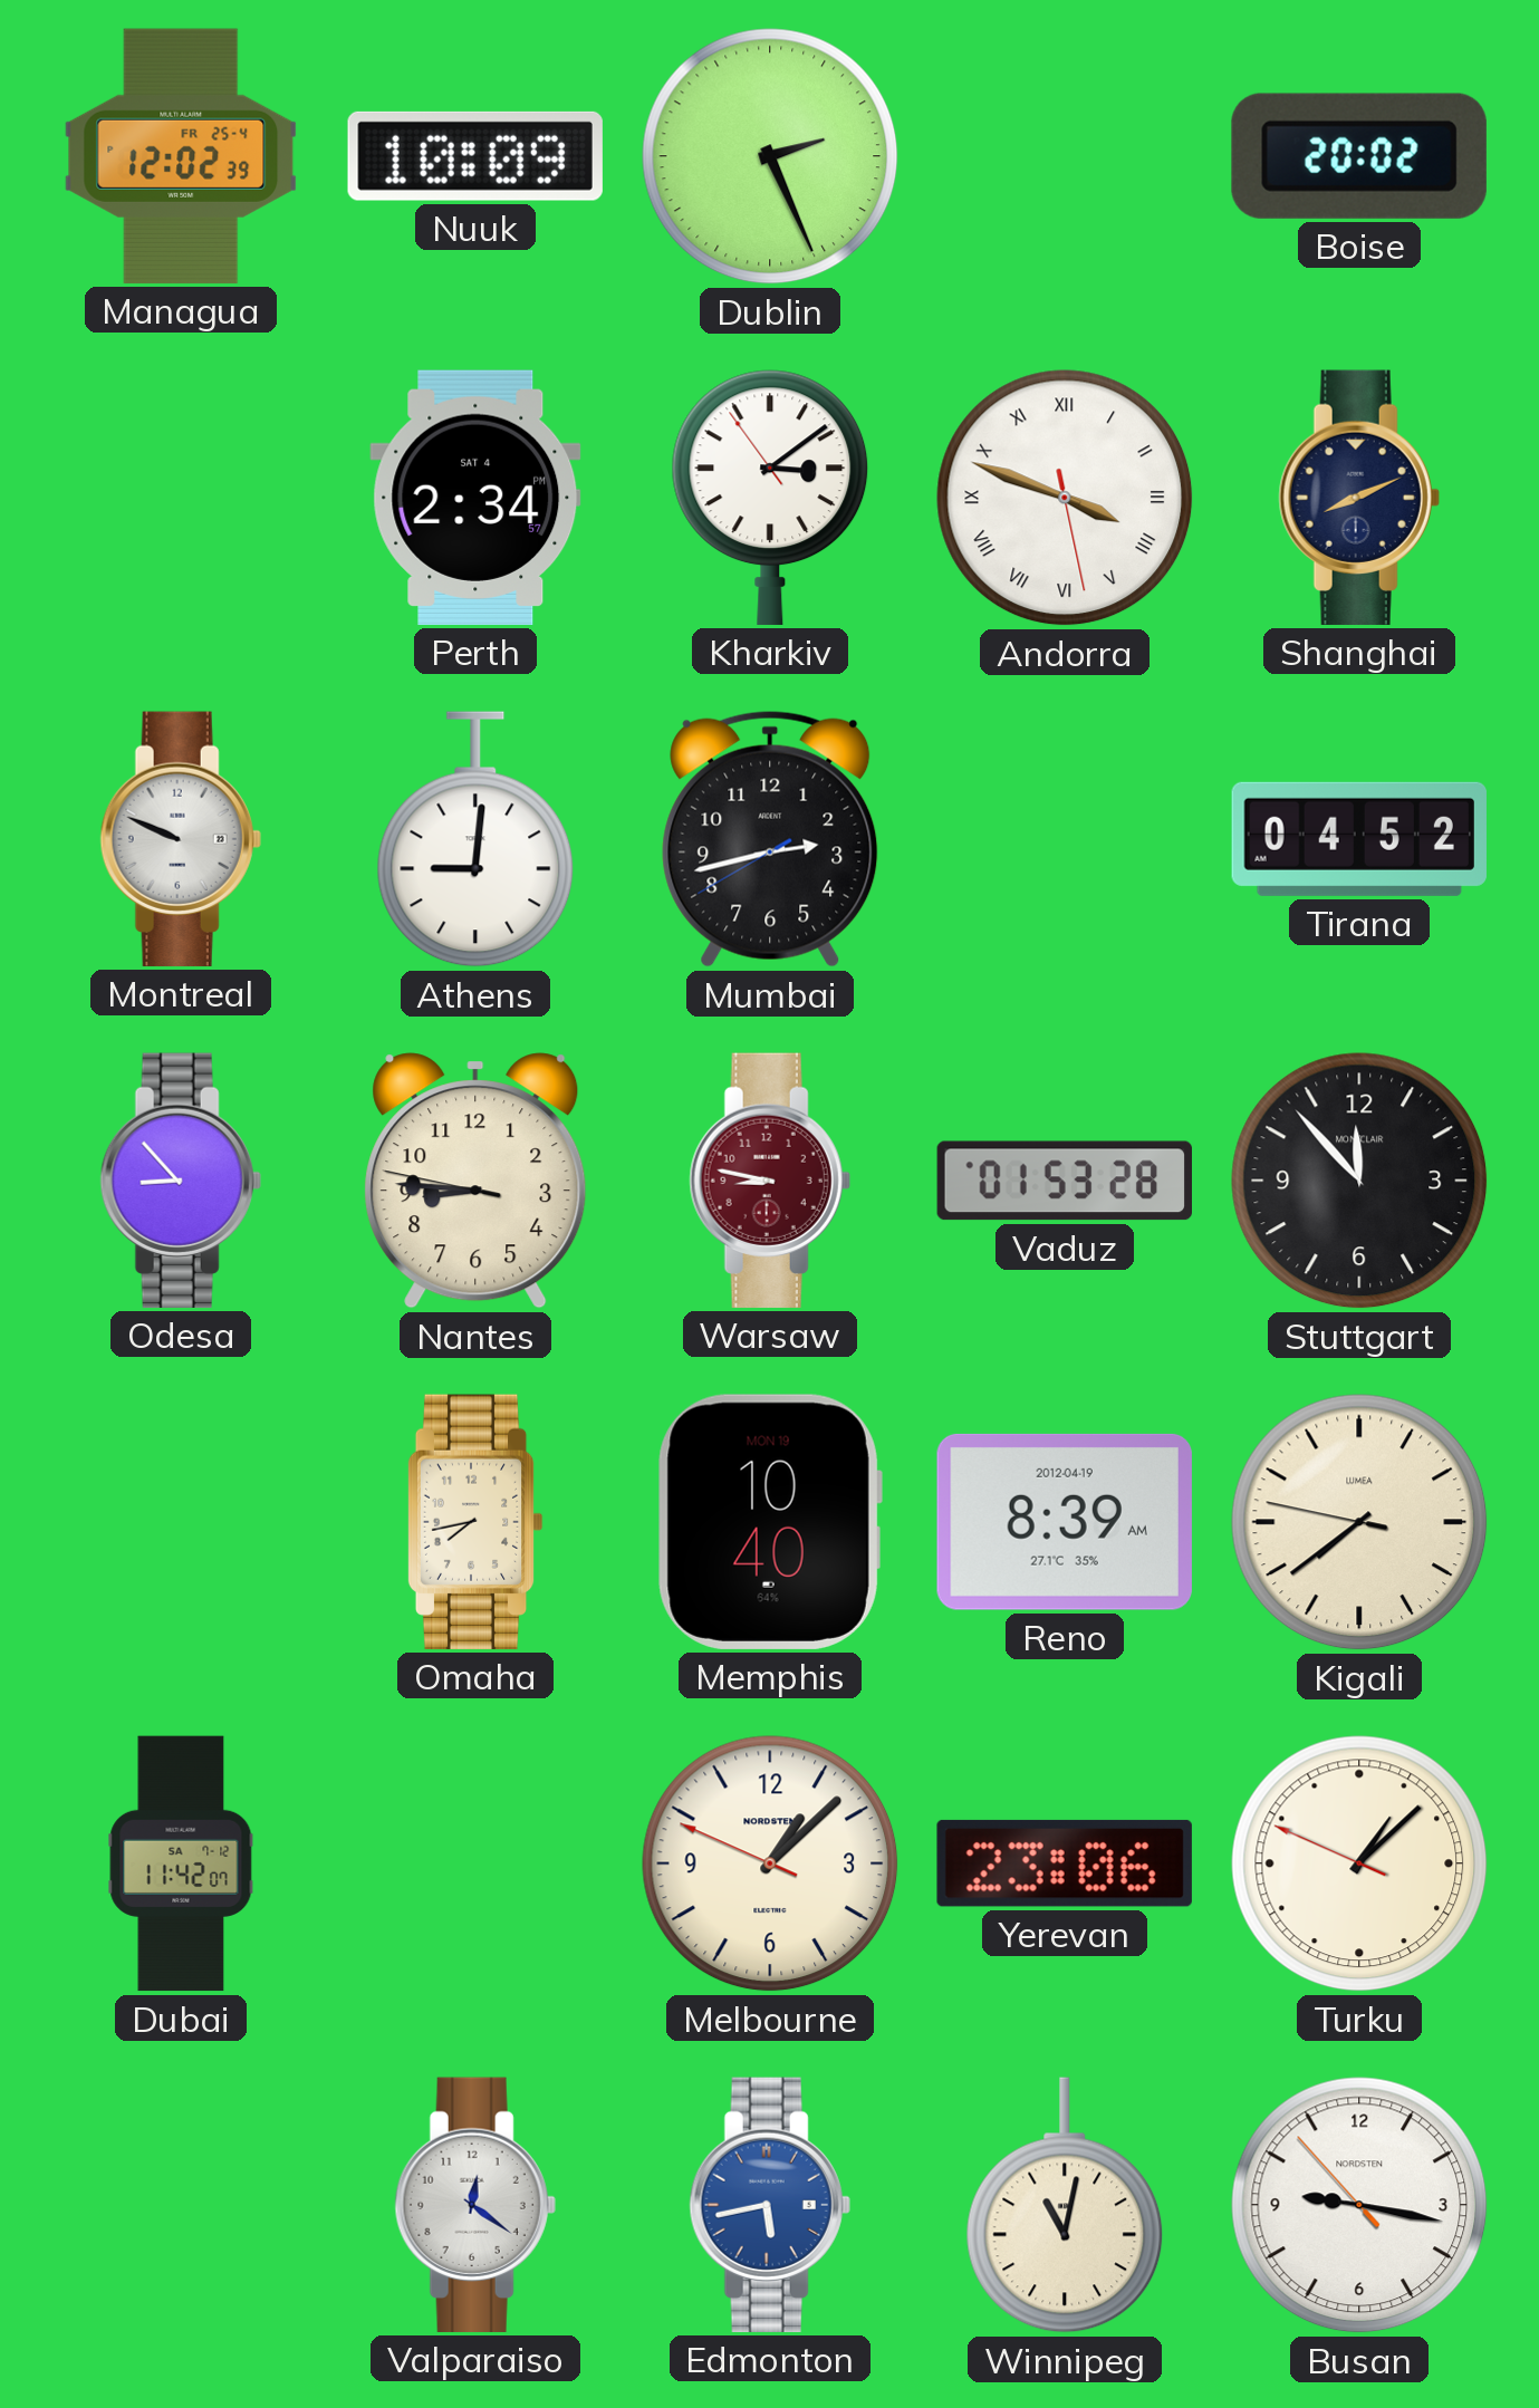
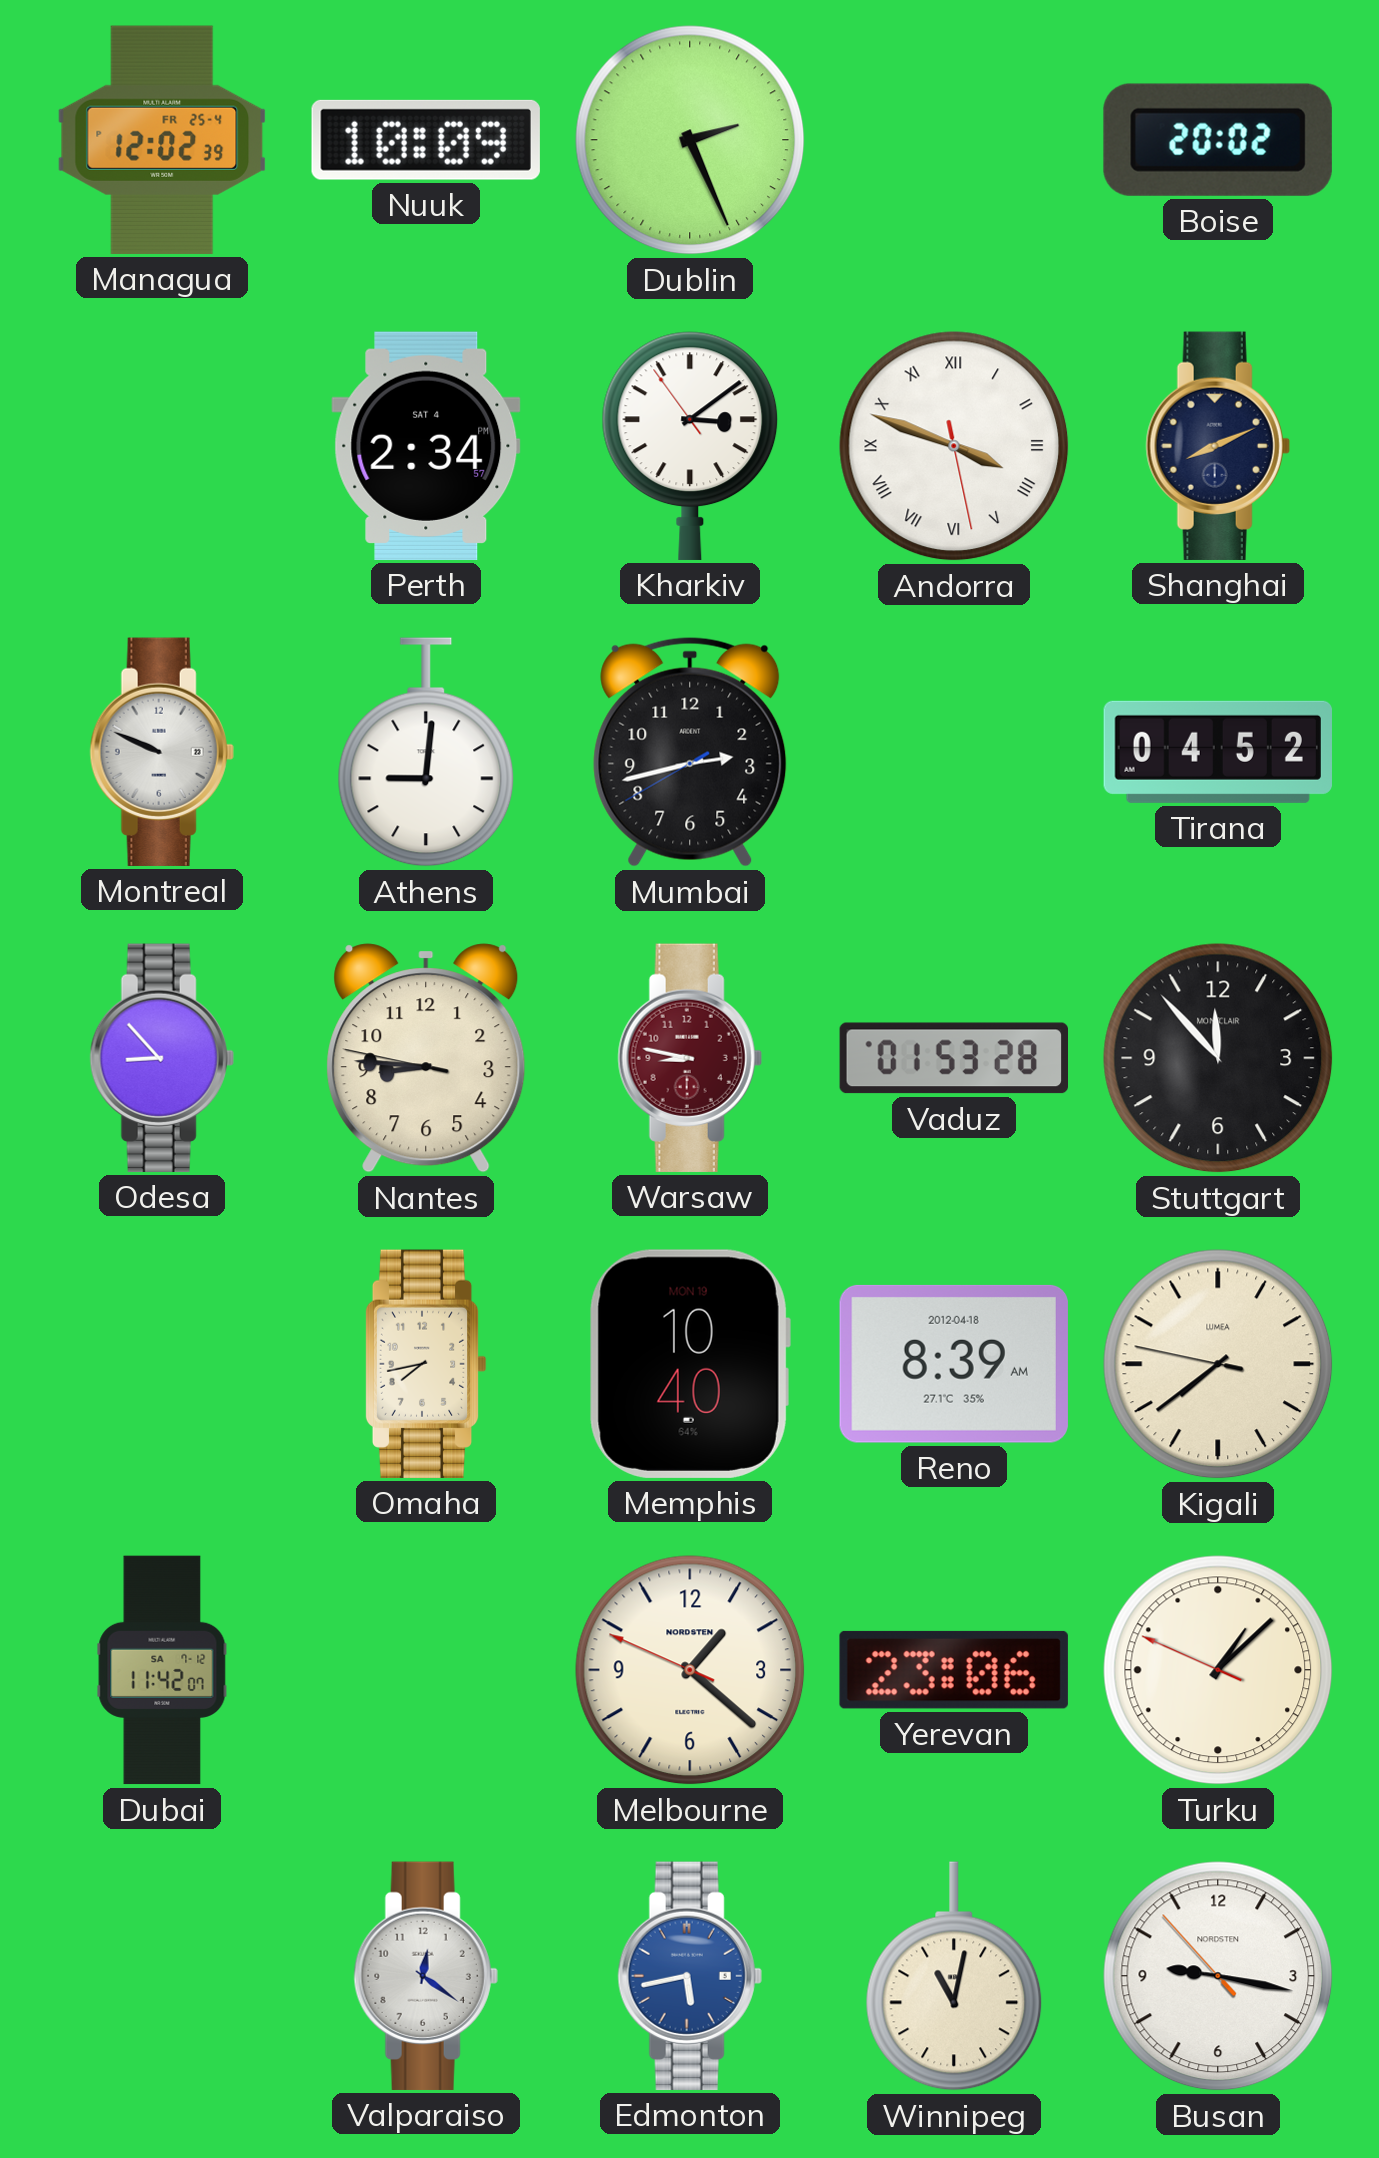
Reno date: 2012-04-19 -> 2012-04-18
Melbourne: 1:07 -> 1:21
